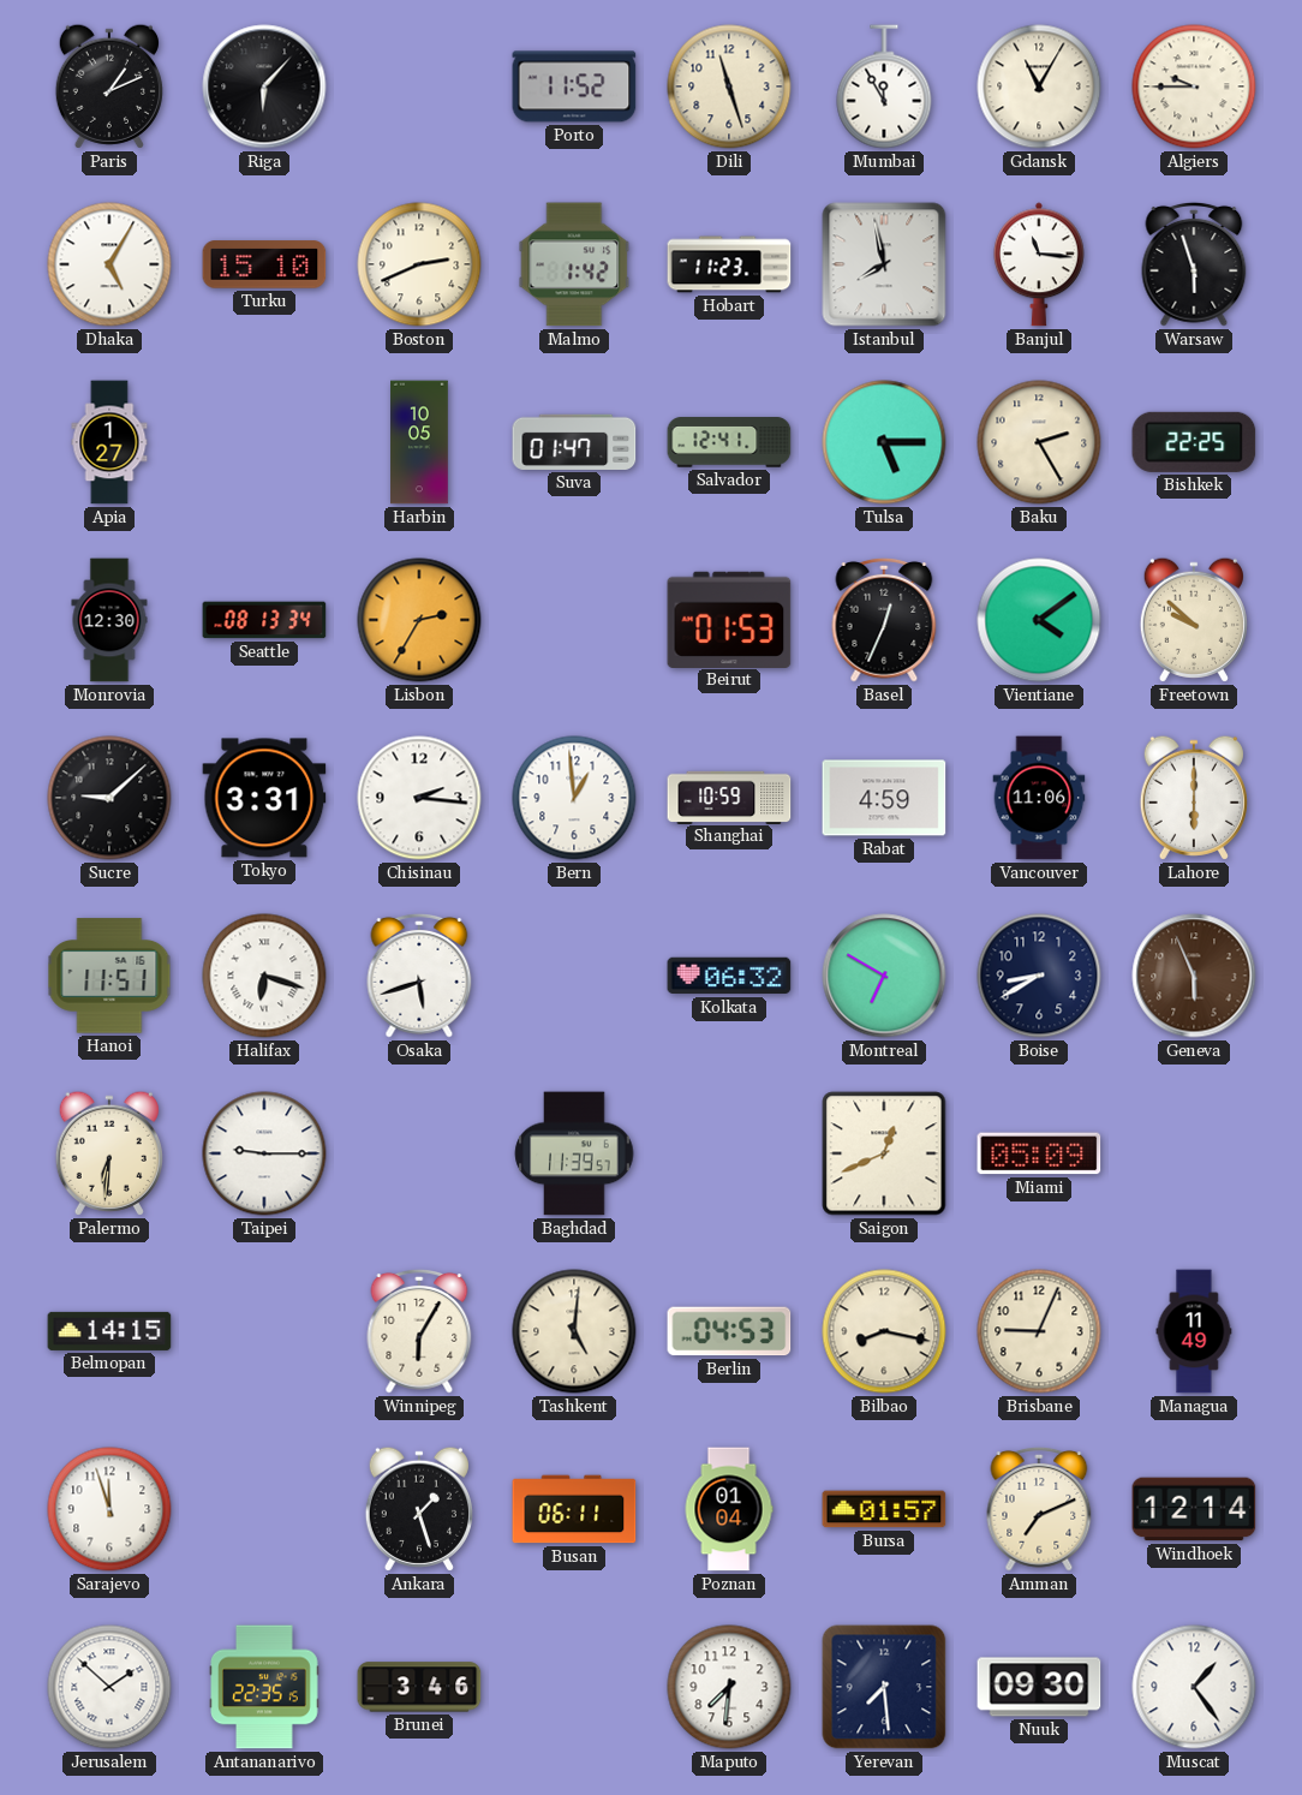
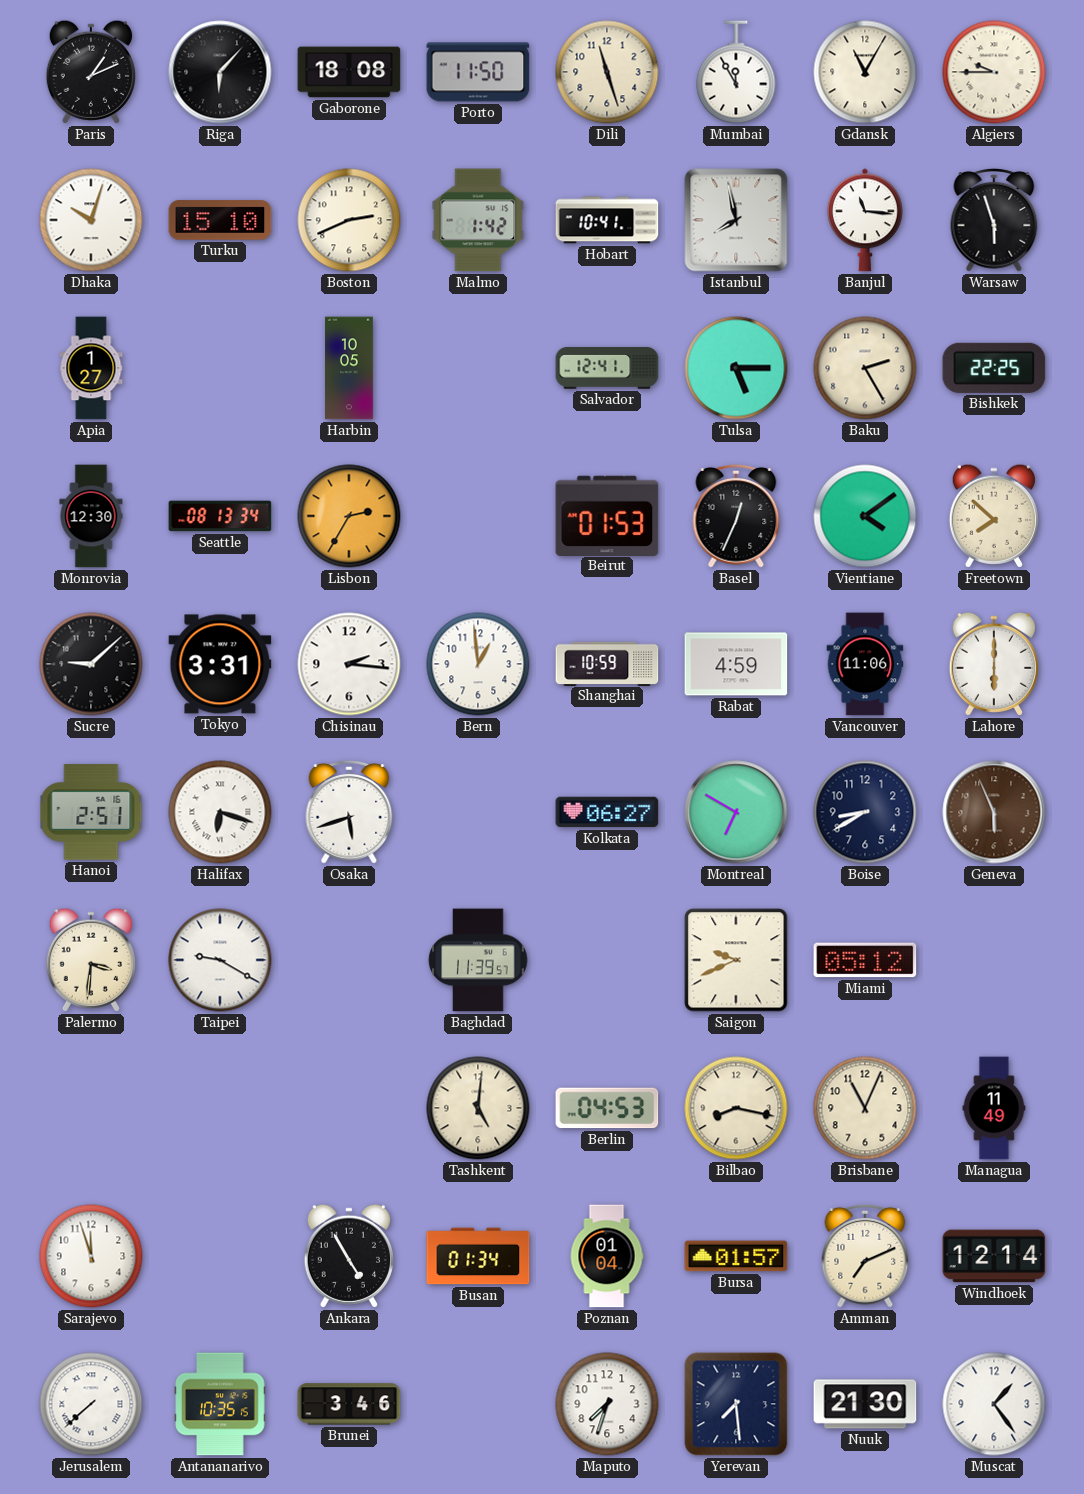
Gaborone: none -> 18:08
Porto: 11:52 -> 11:50
Dhaka: 5:05 -> 10:03
Hobart: 11:23 -> 10:41
Suva: 01:47 -> none
Freetown: 9:52 -> 7:52
Hanoi: 11:51 -> 2:51
Kolkata: 06:32 -> 06:27
Palermo: 6:31 -> 3:31
Taipei: 9:15 -> 9:20
Saigon: 12:41 -> 9:41
Miami: 05:09 -> 05:12
Belmopan: 14:15 -> none
Winnipeg: 6:05 -> none
Brisbane: 9:04 -> 11:04
Ankara: 1:27 -> 4:55
Busan: 06:11 -> 01:34
Jerusalem: 1:52 -> 7:38
Antananarivo: 22:35 -> 10:35
Maputo: 7:31 -> 7:33
Nuuk: 09:30 -> 21:30
